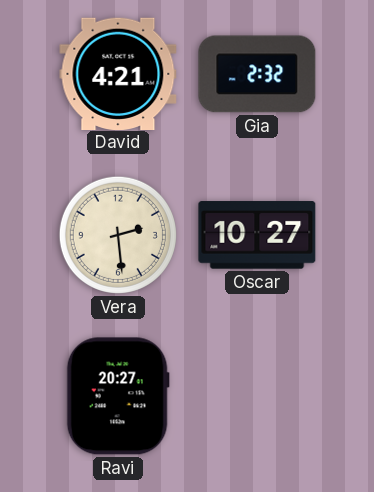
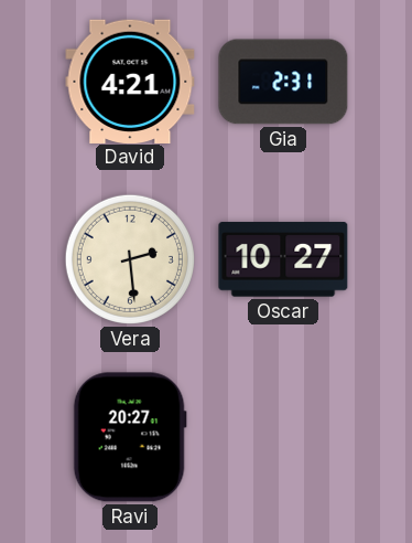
Gia: 2:32 -> 2:31
